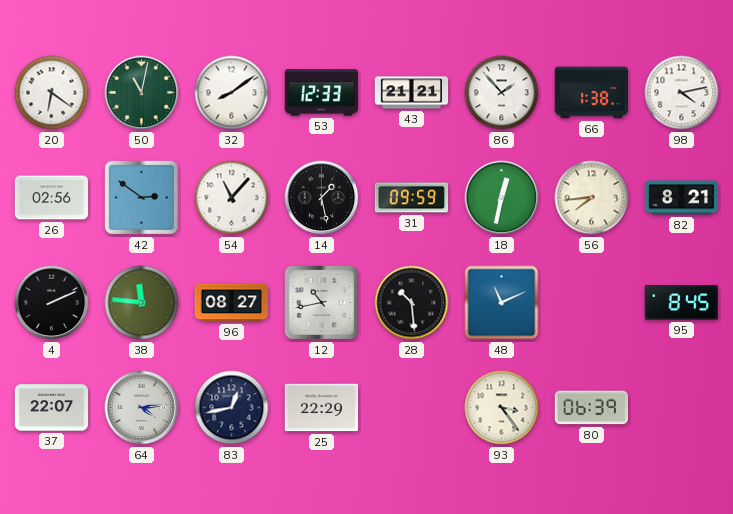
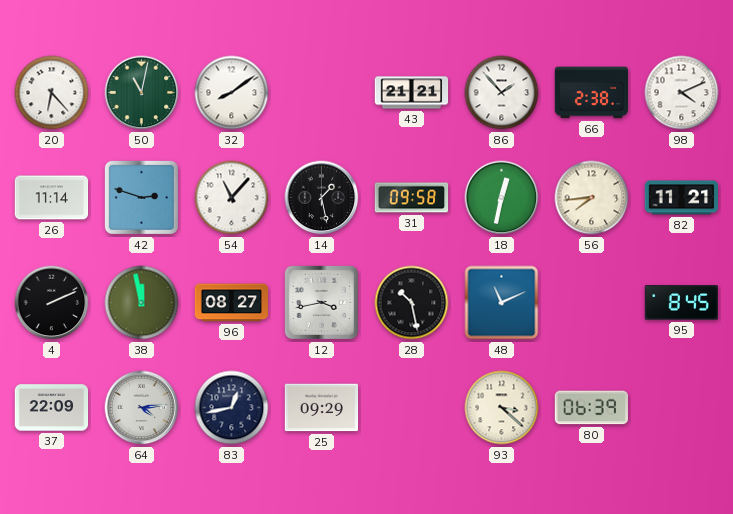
20: 6:21 -> 6:23
53: 12:33 -> none
66: 1:38 -> 2:38
98: 4:13 -> 4:11
26: 02:56 -> 11:14
42: 2:51 -> 2:48
31: 09:59 -> 09:58
82: 8:21 -> 11:21
38: 11:46 -> 11:58
12: 10:43 -> 3:43
28: 10:29 -> 10:28
37: 22:07 -> 22:09
25: 22:29 -> 09:29
93: 3:24 -> 3:22
